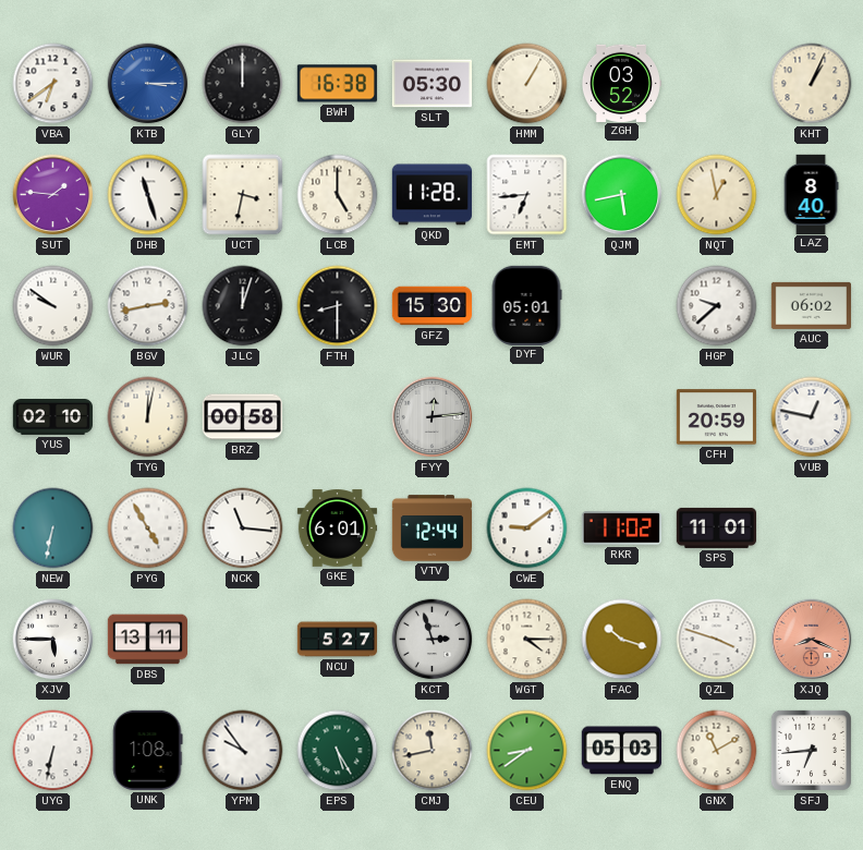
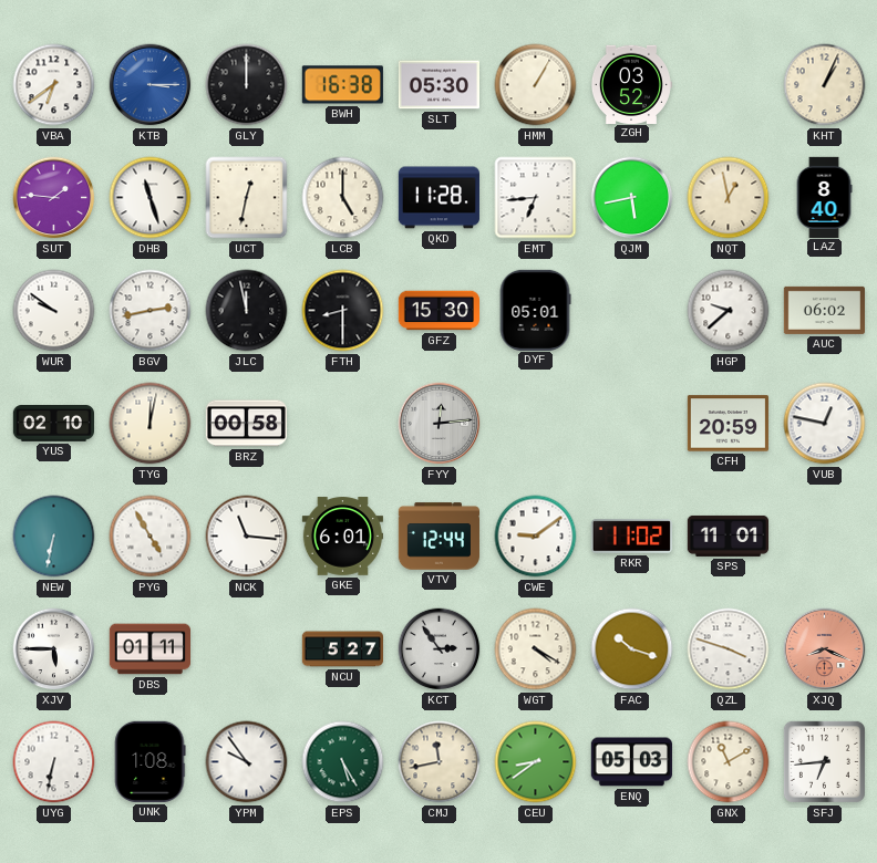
UCT: 3:32 -> 12:32
JLC: 12:03 -> 11:58
DBS: 13:11 -> 01:11
KCT: 2:57 -> 2:54
WGT: 4:15 -> 4:20
